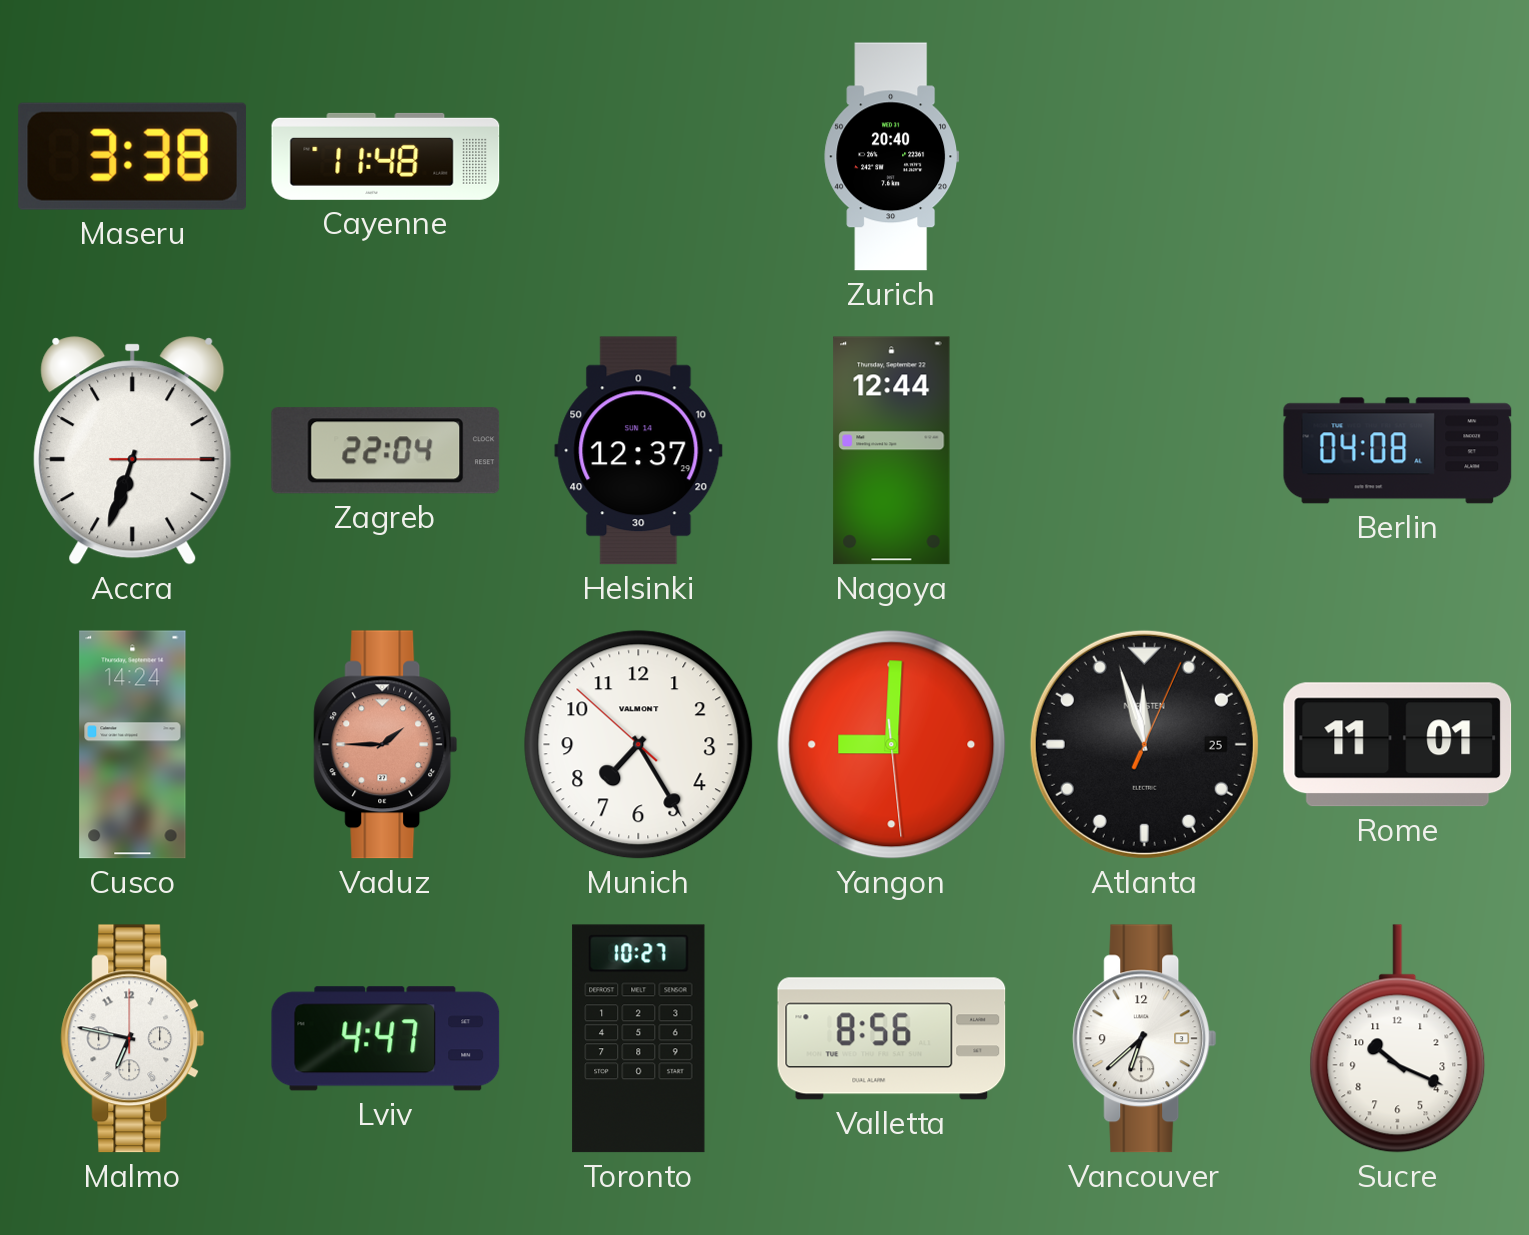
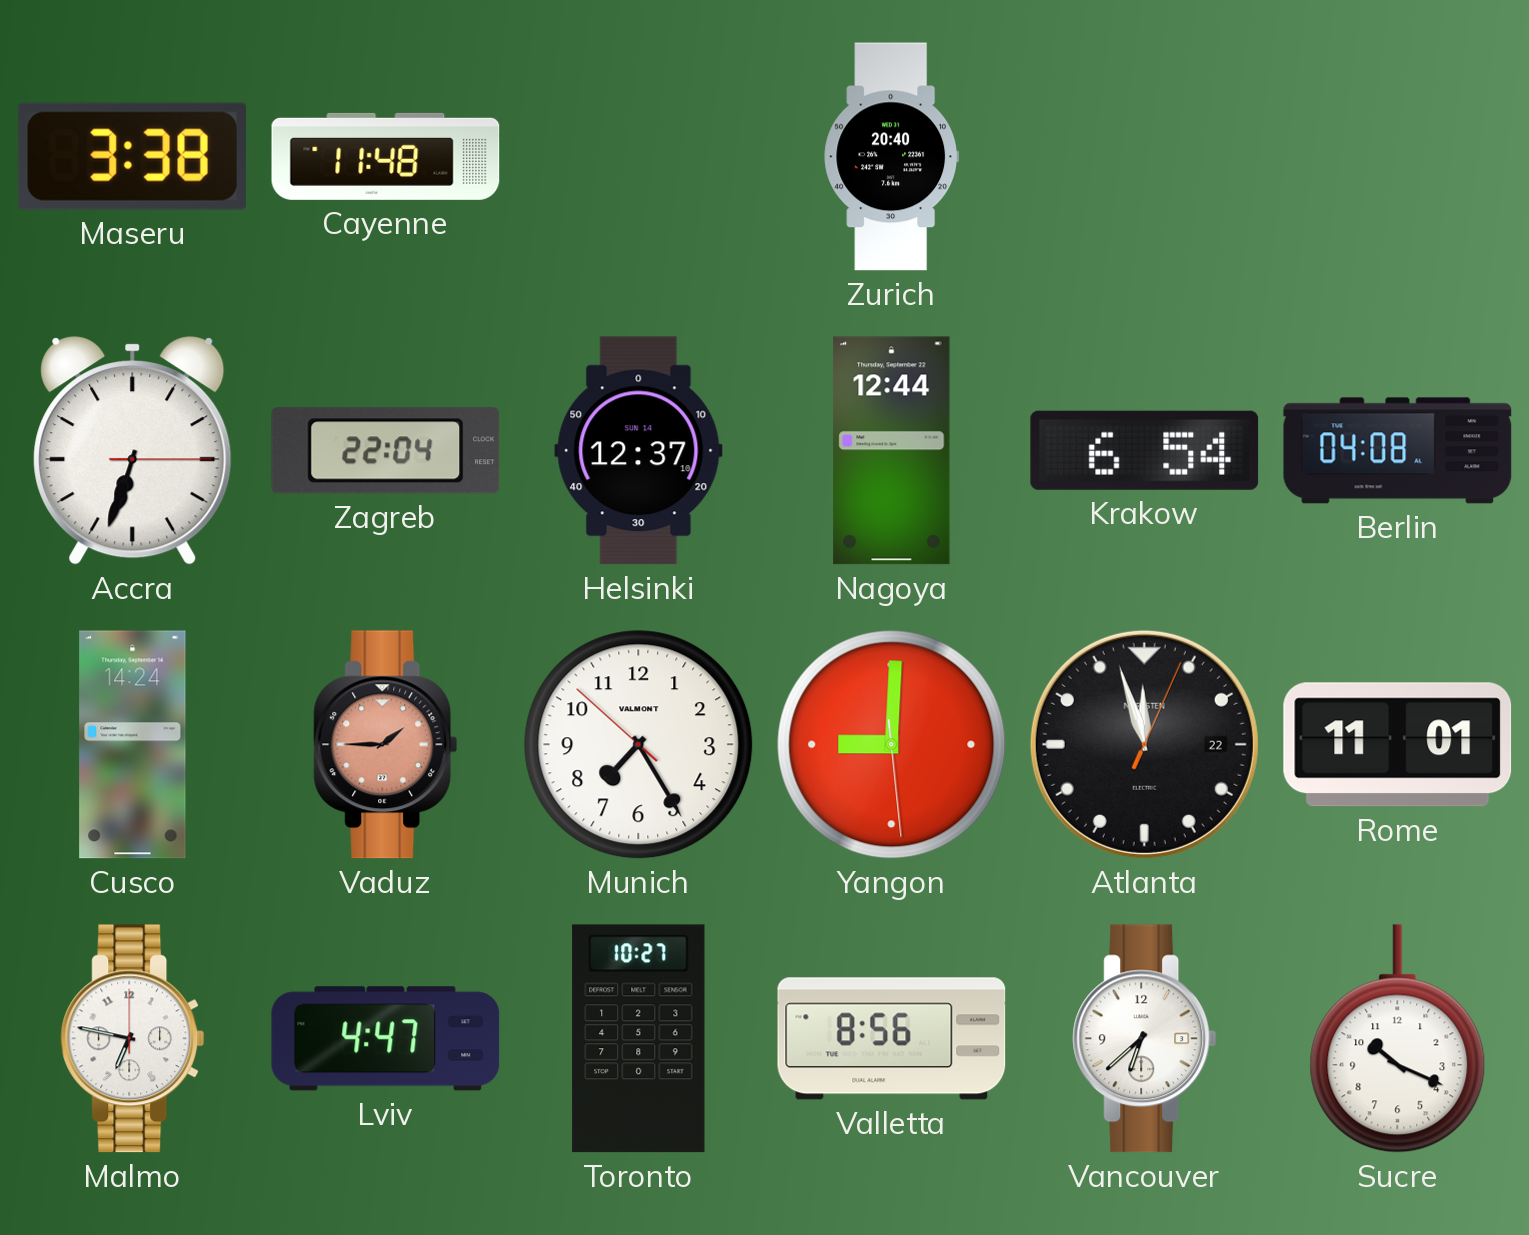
Helsinki: 12:37:29 -> 12:37:10
Krakow: none -> 6:54
Atlanta date: 25 -> 22
